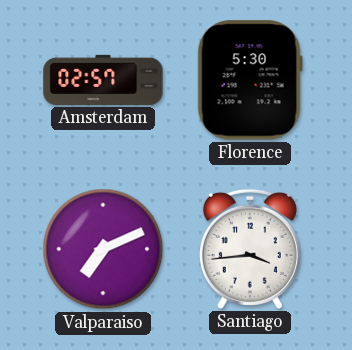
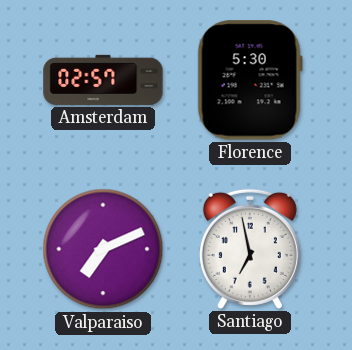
Santiago: 3:44 -> 6:58
